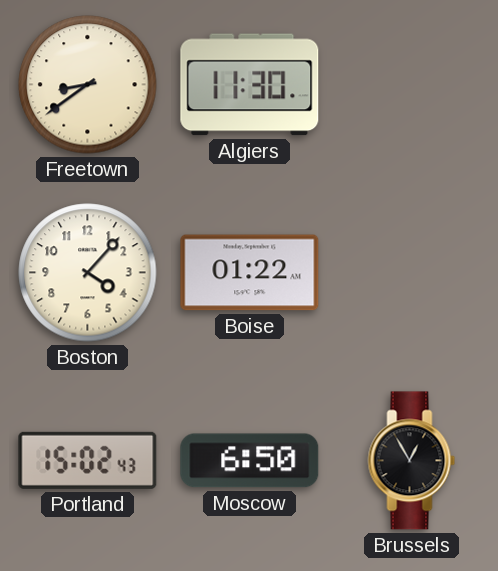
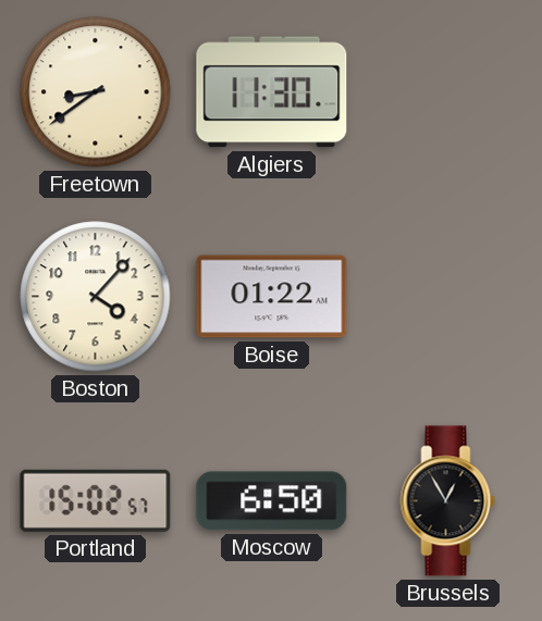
Portland: 15:02:43 -> 15:02:57
